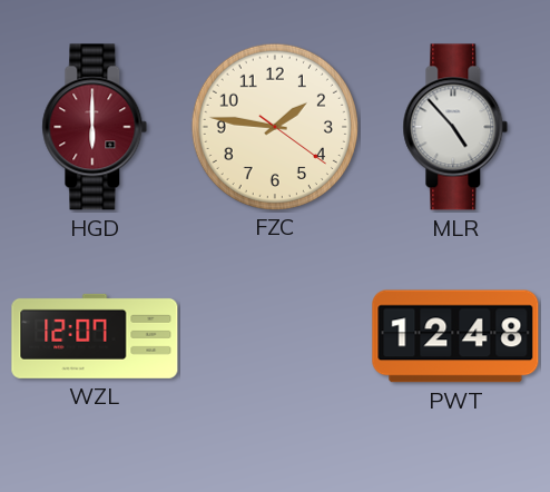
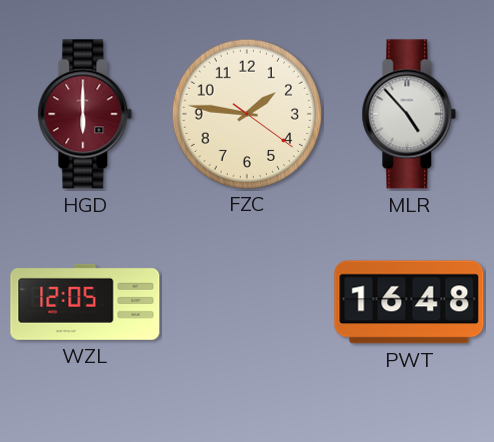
WZL: 12:07 -> 12:05
PWT: 12:48 -> 16:48
